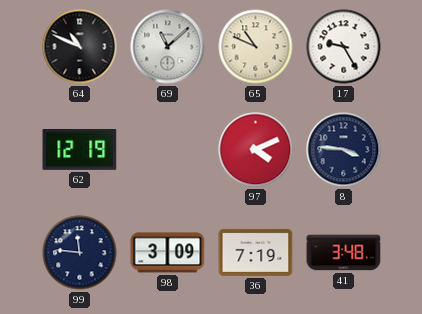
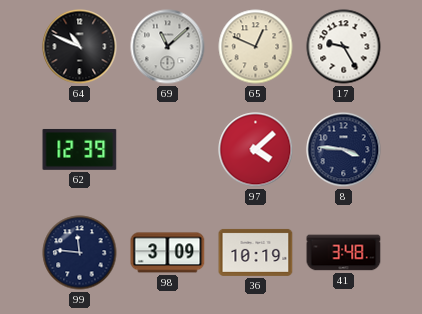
65: 10:49 -> 12:49
62: 12:19 -> 12:39
97: 4:11 -> 4:08
36: 7:19 -> 10:19
